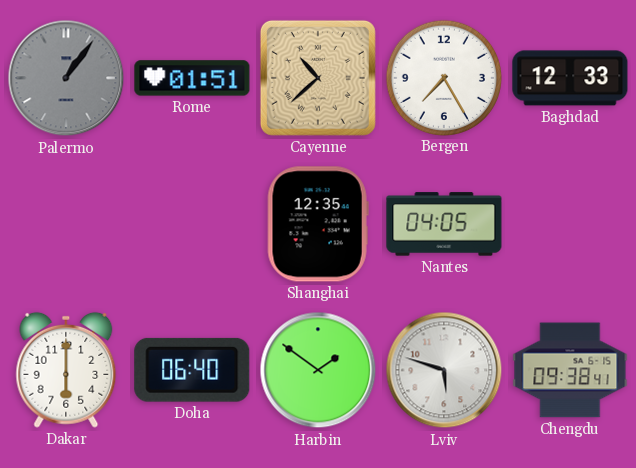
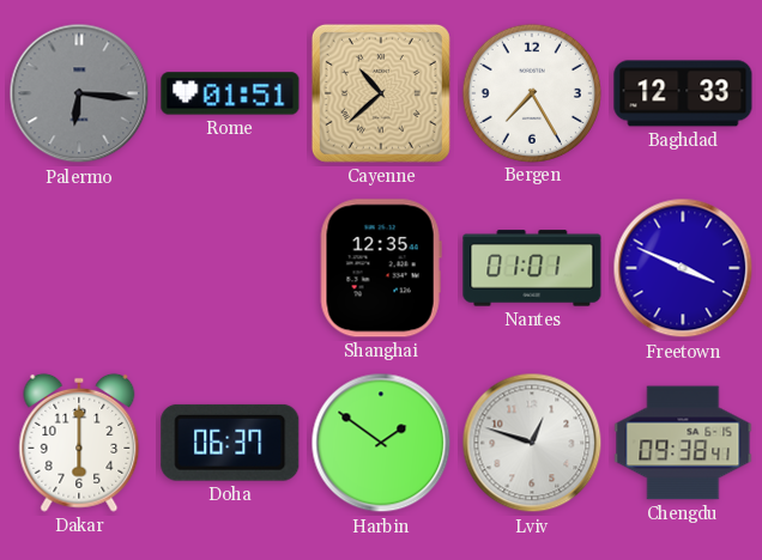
Palermo: 1:06 -> 6:16
Nantes: 04:05 -> 01:01
Freetown: none -> 3:49
Doha: 06:40 -> 06:37
Lviv: 5:48 -> 12:48
